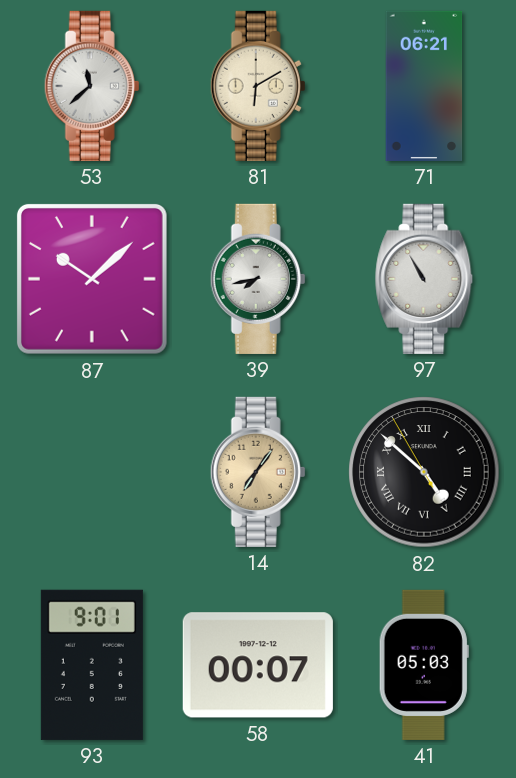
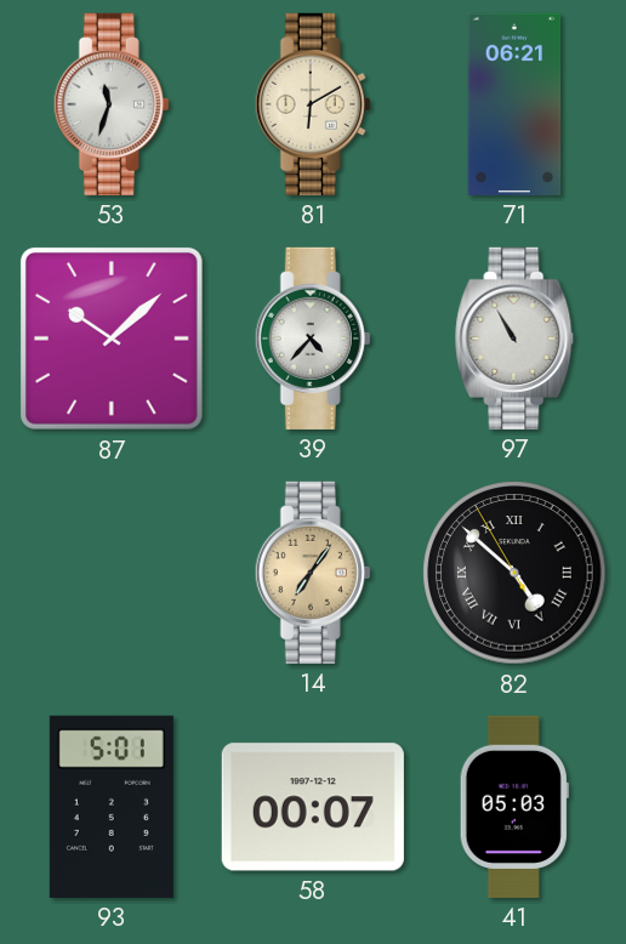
53: 11:38 -> 11:33
39: 7:43 -> 4:37
93: 9:01 -> 5:01
